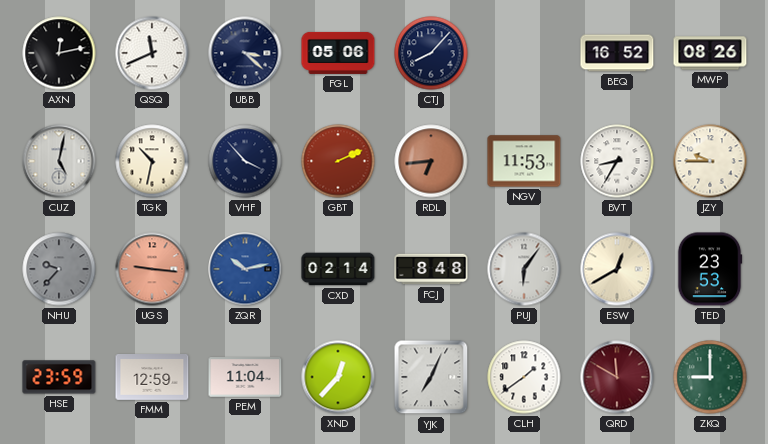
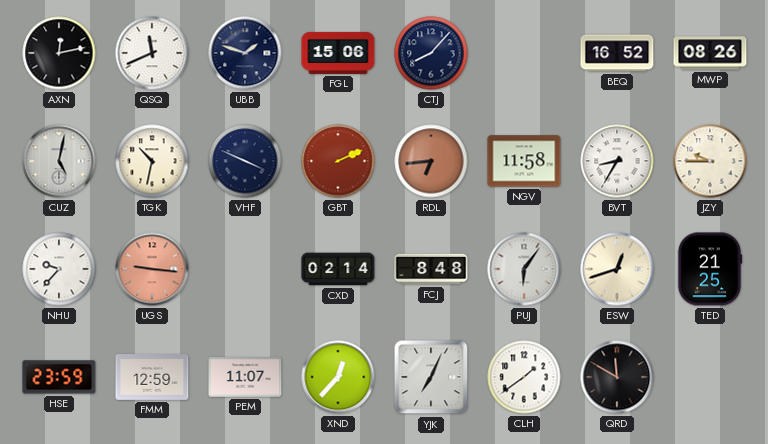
UBB: 3:22 -> 1:48
FGL: 05:06 -> 15:06
VHF: 3:53 -> 3:49
NGV: 11:53 -> 11:58
NHU dial: grey -> white
ZQR: 10:13 -> none
ESW: 12:40 -> 12:42
TED: 23:53 -> 21:25
PEM: 11:04 -> 11:07
QRD dial: burgundy -> black
ZKQ: 9:00 -> none
